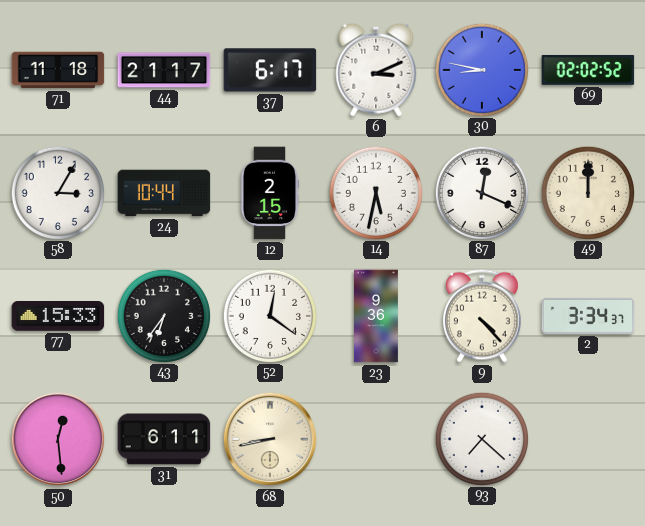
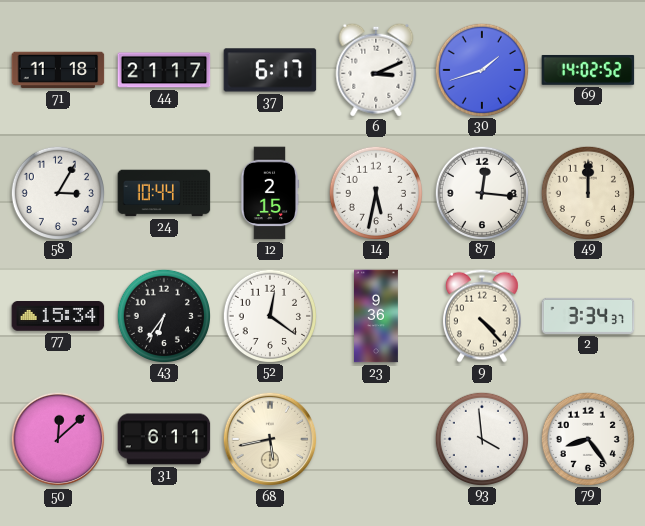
30: 8:47 -> 1:42
69: 02:02 -> 14:02
87: 12:19 -> 12:16
77: 15:33 -> 15:34
50: 12:29 -> 12:08
68: 8:43 -> 5:43
93: 7:22 -> 3:59
79: none -> 8:24
